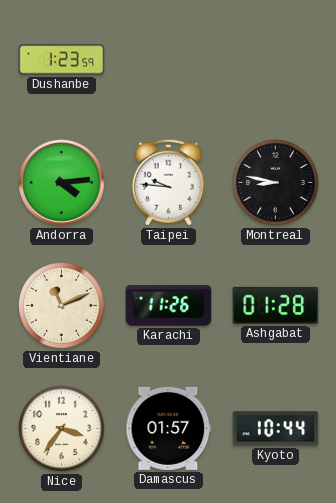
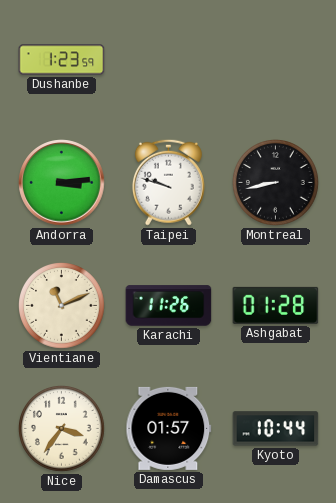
Andorra: 4:14 -> 3:14
Taipei: 9:46 -> 9:48
Montreal: 8:47 -> 8:43
